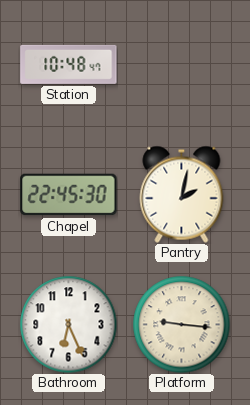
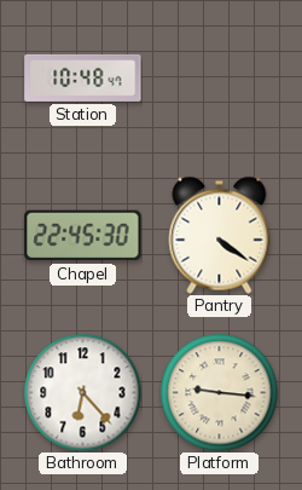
Pantry: 2:02 -> 4:21
Bathroom: 6:26 -> 6:23
